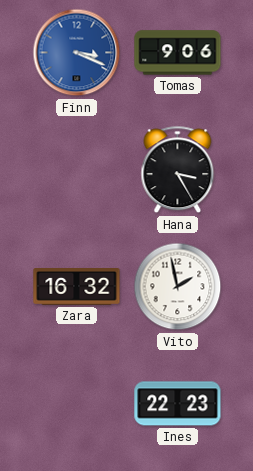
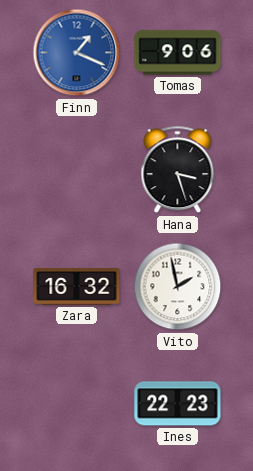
Finn: 3:19 -> 1:19
Hana: 3:25 -> 3:27
